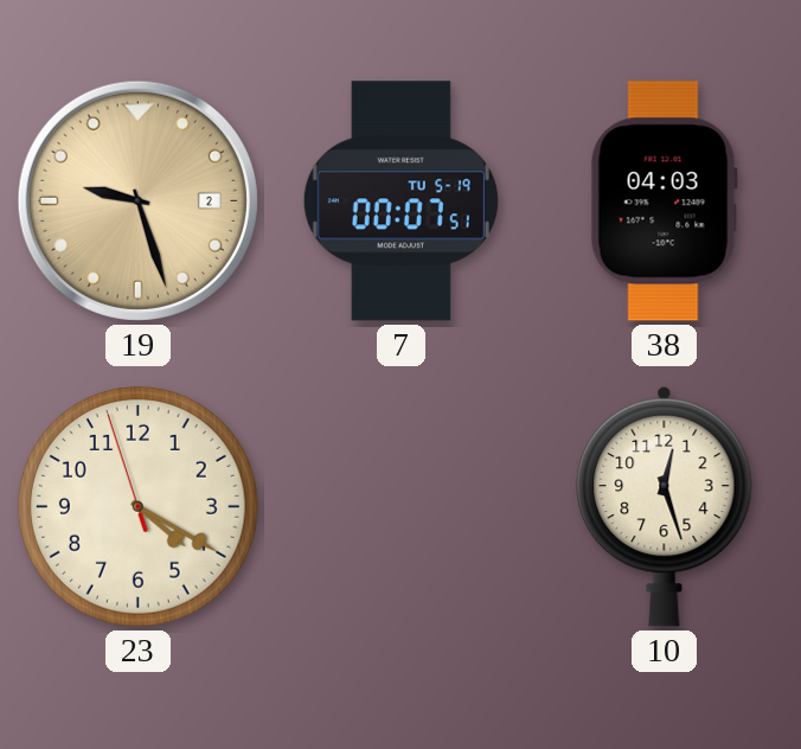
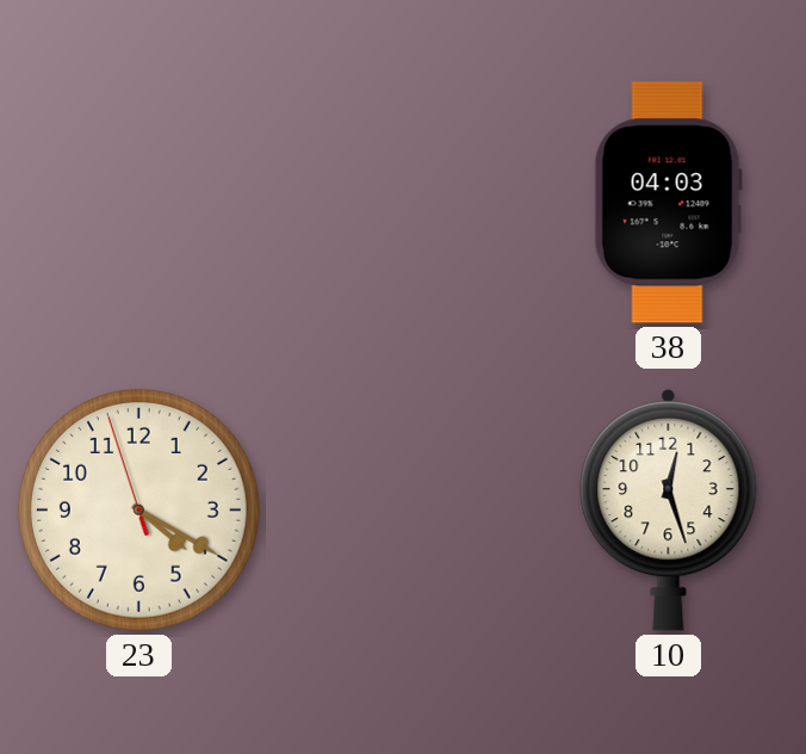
19: 9:27 -> none
7: 00:07 -> none
